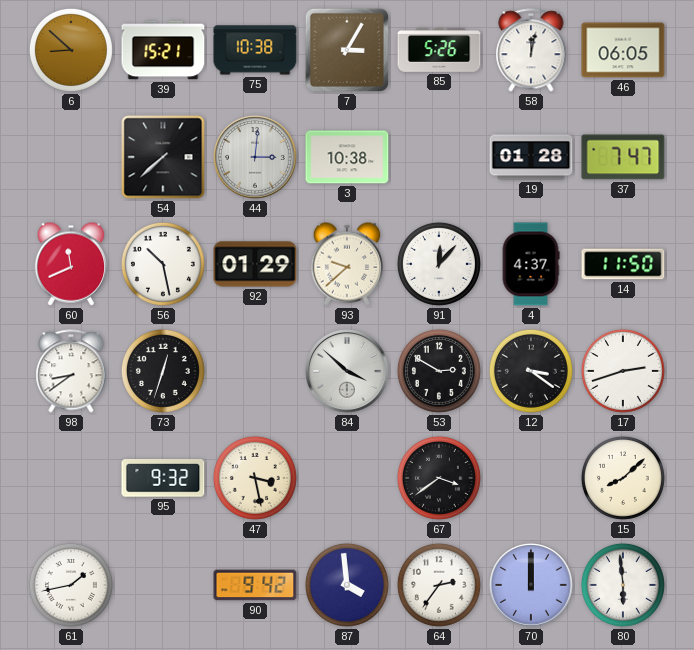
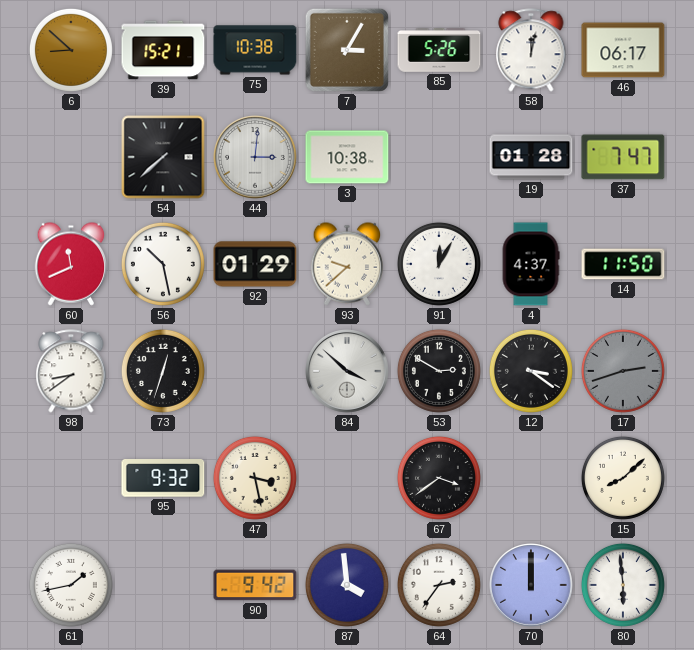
46: 06:05 -> 06:17
91: 12:07 -> 12:05
17 dial: white -> grey
